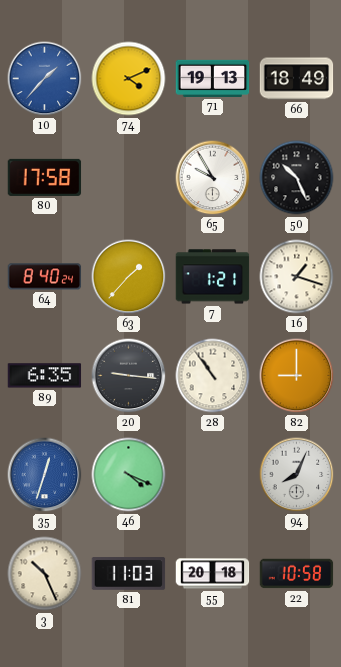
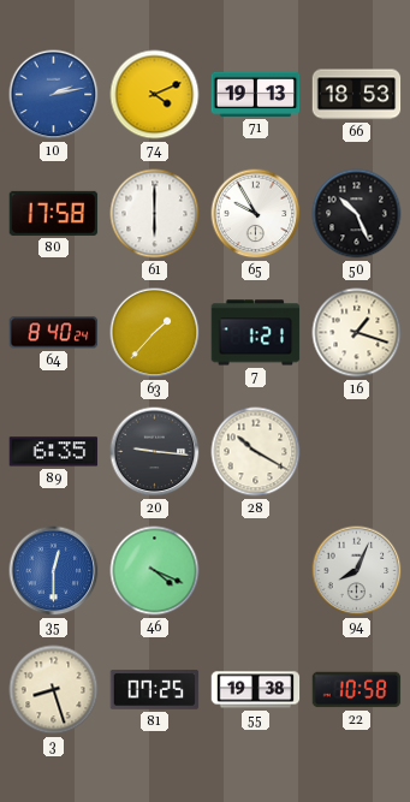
10: 1:37 -> 2:13
66: 18:49 -> 18:53
61: none -> 6:00
28: 10:54 -> 10:20
82: 9:00 -> none
35: 12:33 -> 12:30
3: 10:26 -> 8:27
81: 11:03 -> 07:25
55: 20:18 -> 19:38
